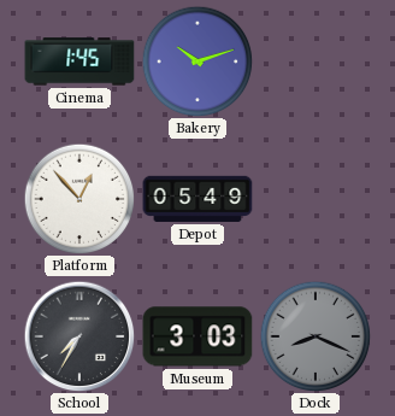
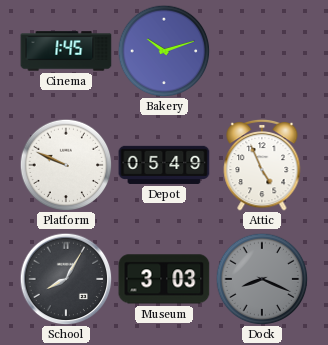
Platform: 12:53 -> 9:49
Attic: none -> 4:56
School: 7:35 -> 8:05
